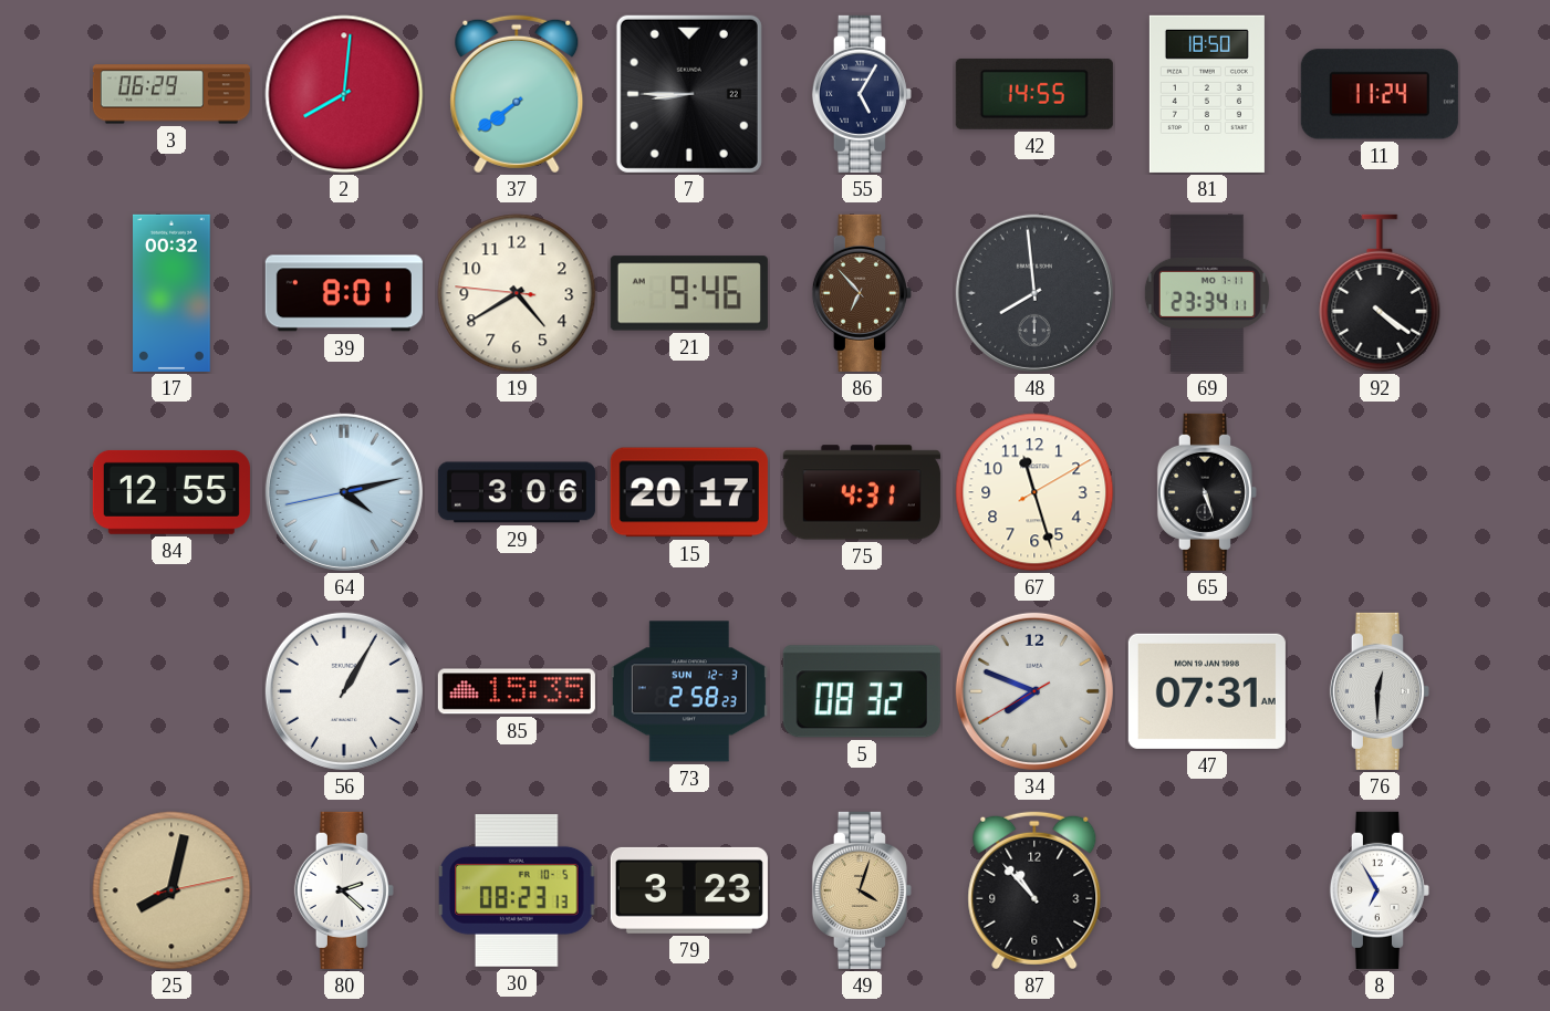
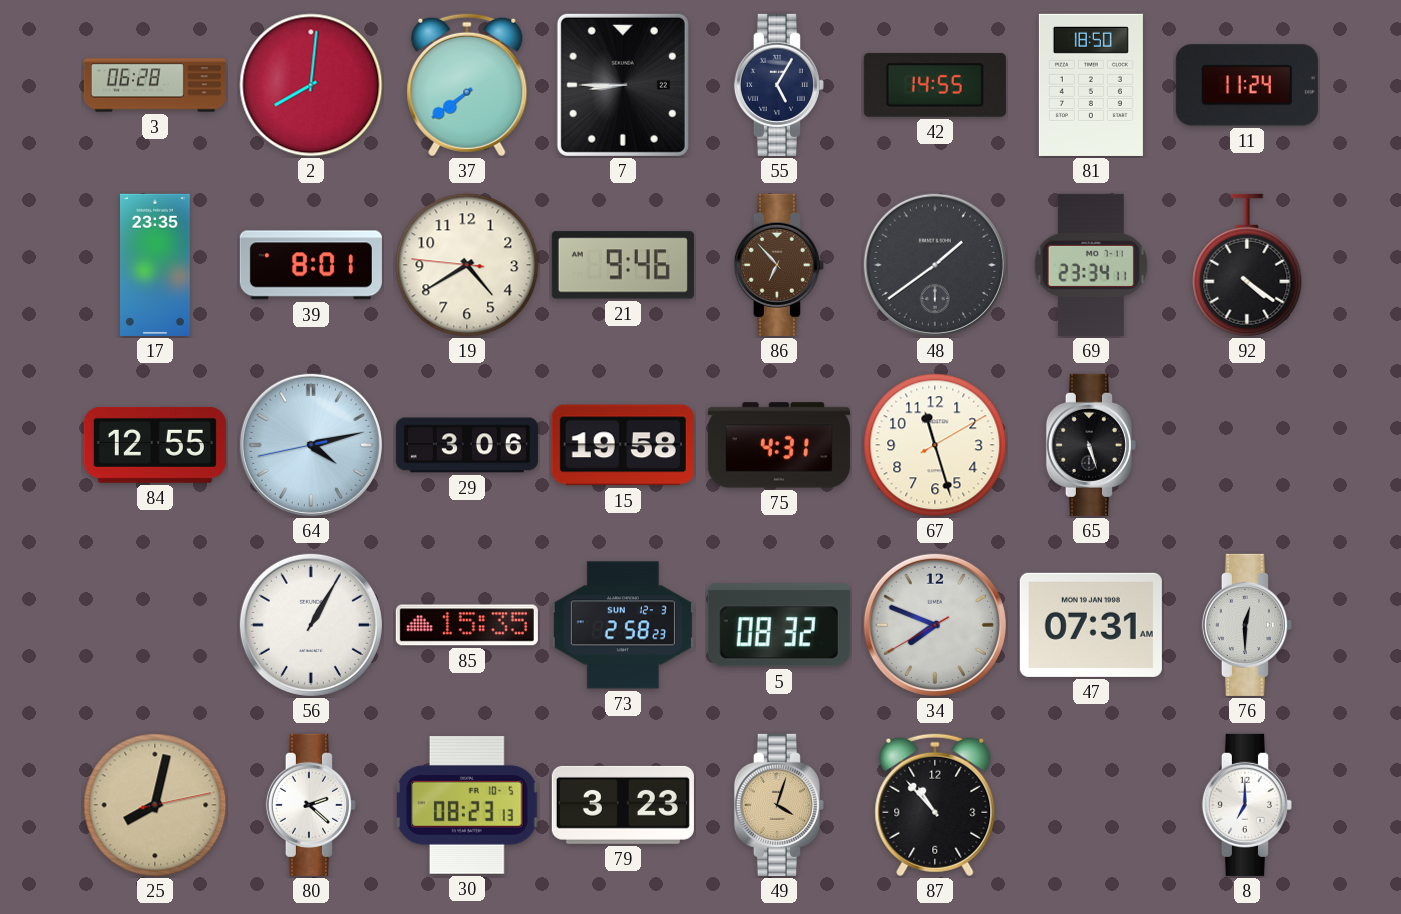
3: 06:29 -> 06:28
17: 00:32 -> 23:35
48: 7:59 -> 1:39
15: 20:17 -> 19:58
8: 6:55 -> 7:00
